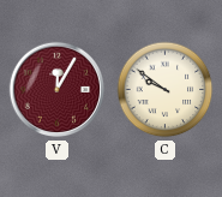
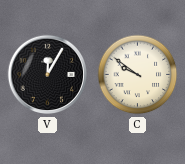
V dial: burgundy -> black
